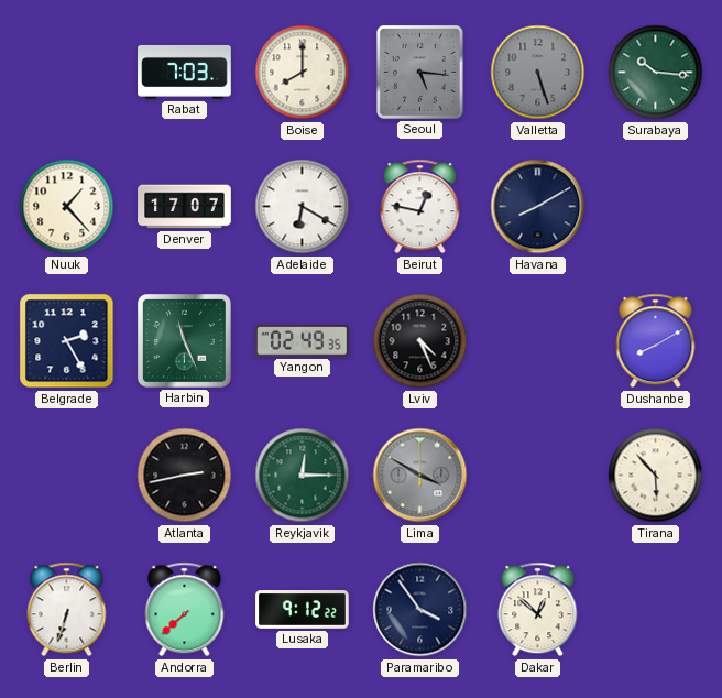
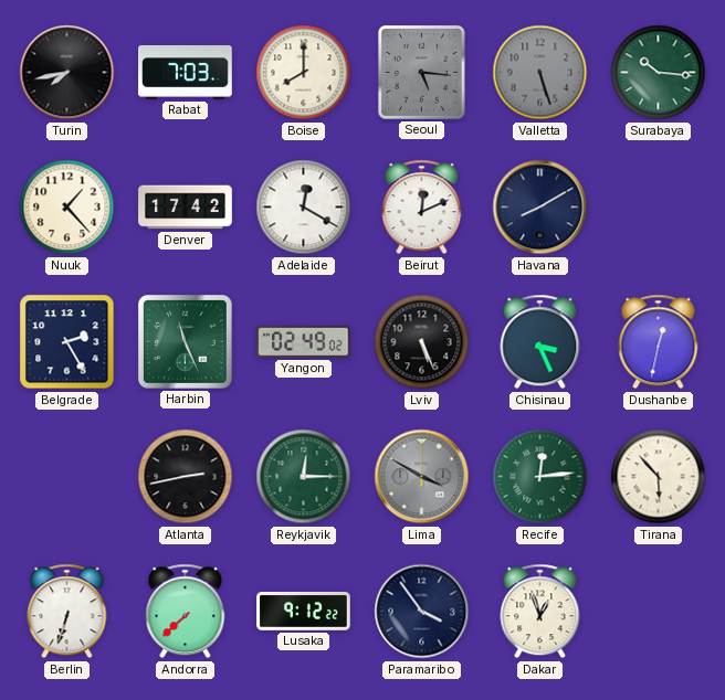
Turin: none -> 7:43
Denver: 17:07 -> 17:42
Adelaide: 6:20 -> 12:20
Beirut: 12:47 -> 12:11
Yangon: 02:49:35 -> 02:49:02
Lviv: 4:26 -> 5:26
Chisinau: none -> 3:26
Dushanbe: 8:10 -> 12:32
Recife: none -> 12:14
Dakar: 12:52 -> 12:57
